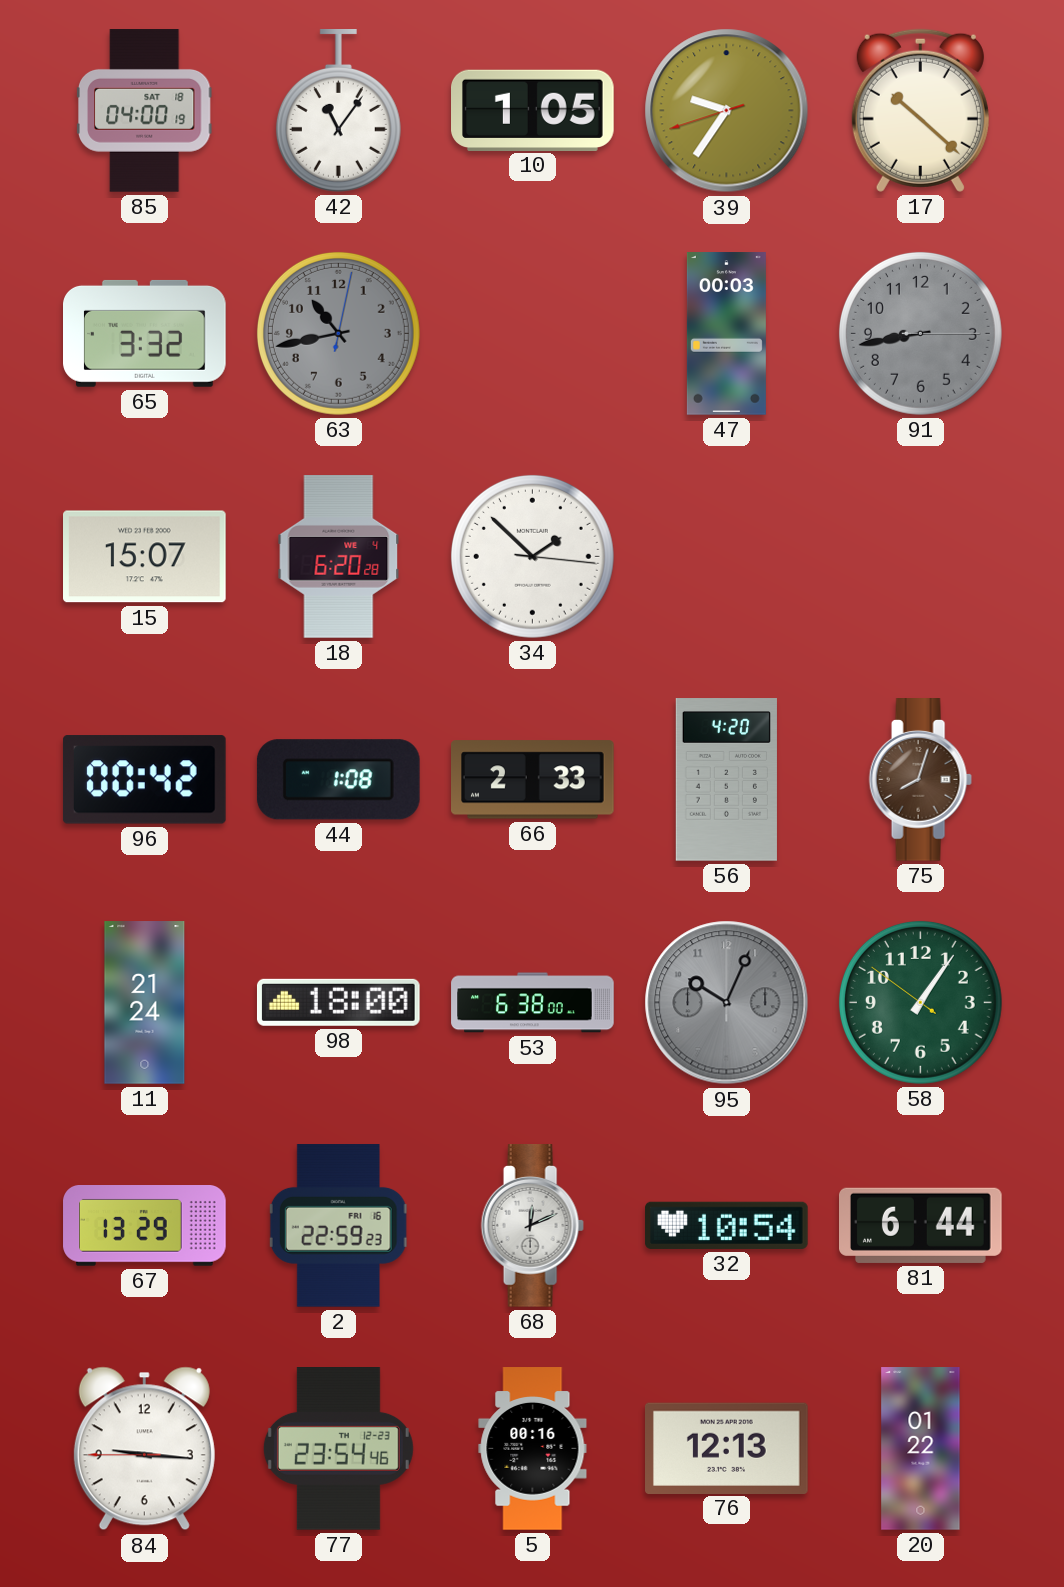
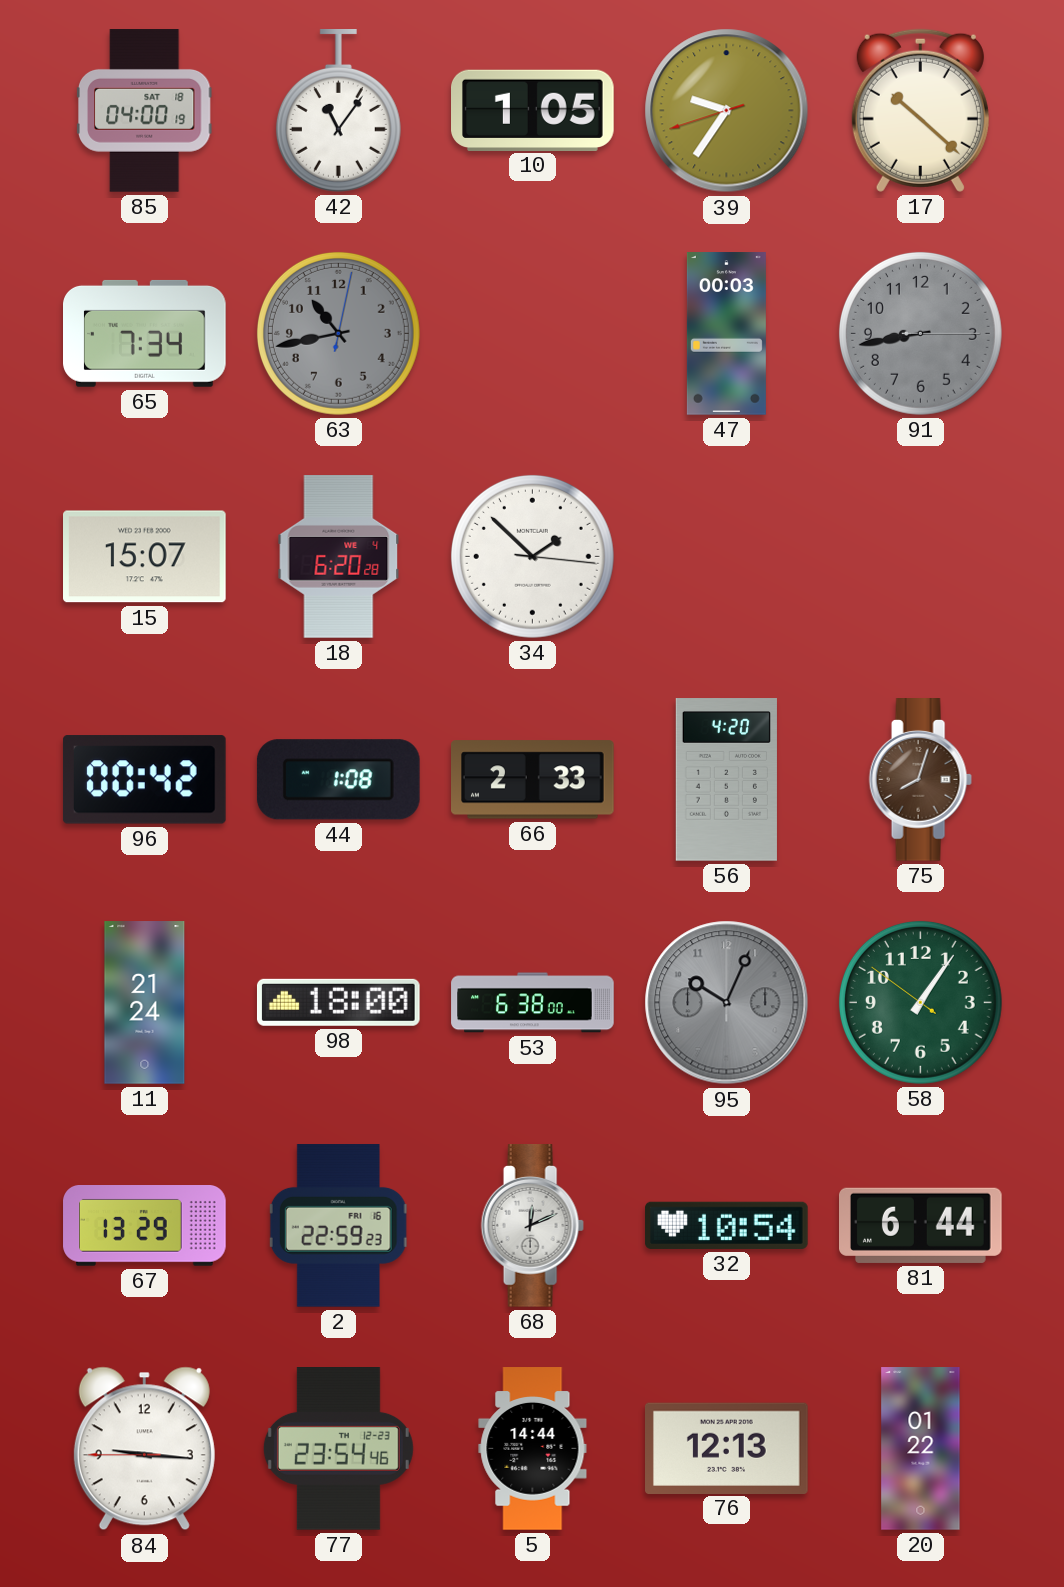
65: 3:32 -> 7:34
5: 00:16 -> 14:44
